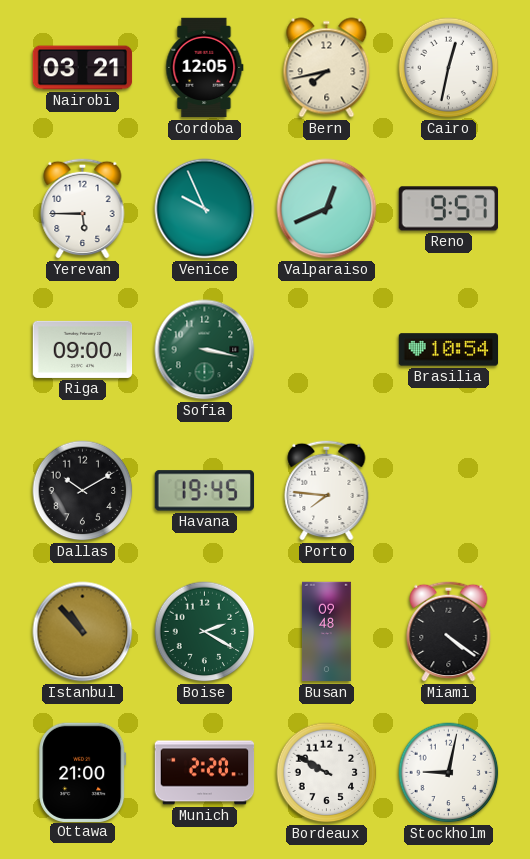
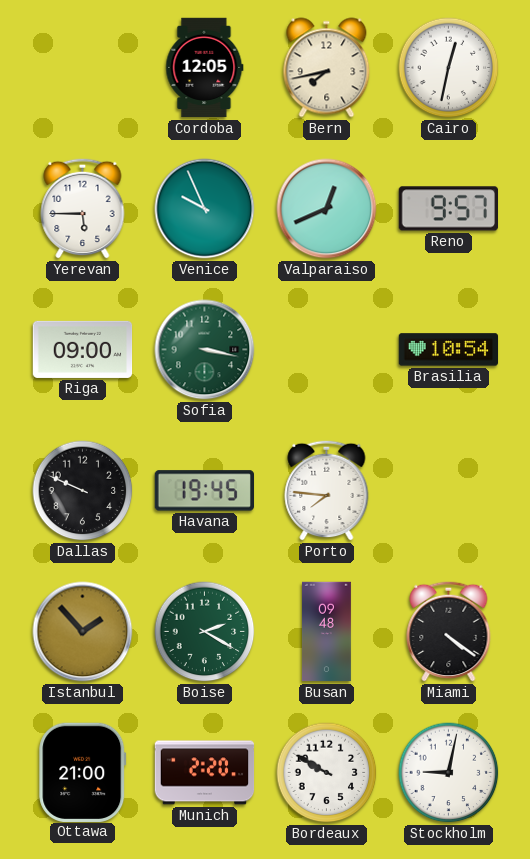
Nairobi: 03:21 -> none
Dallas: 10:10 -> 9:49
Istanbul: 10:53 -> 1:53
